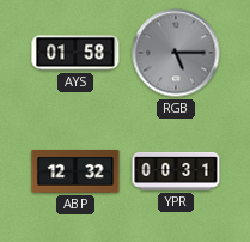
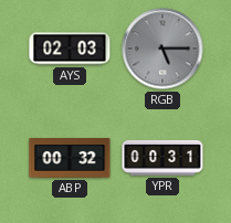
AYS: 01:58 -> 02:03
ABP: 12:32 -> 00:32
